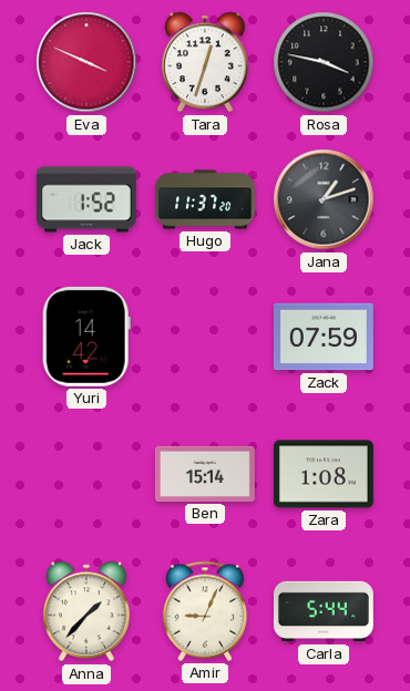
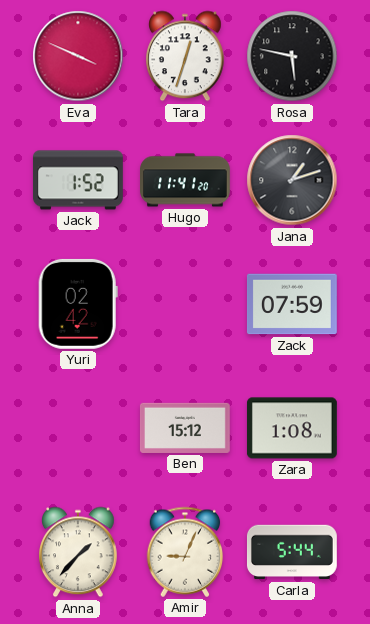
Rosa: 3:47 -> 5:47
Hugo: 11:37 -> 11:41
Yuri: 14:42 -> 02:42
Ben: 15:14 -> 15:12
